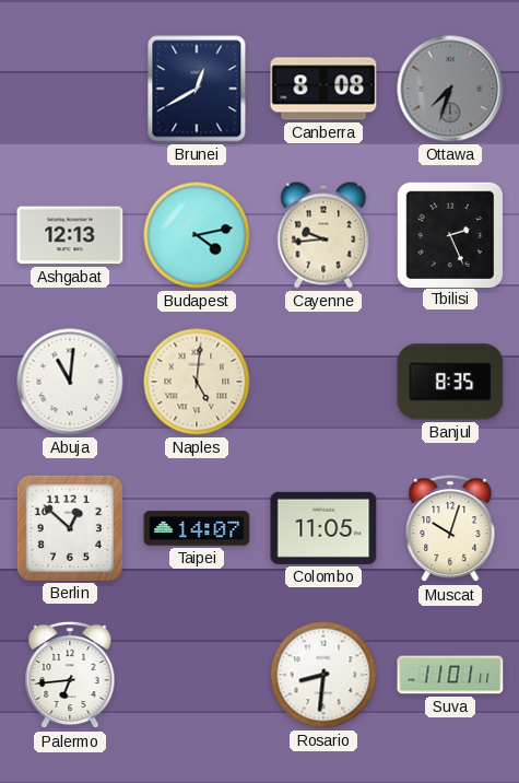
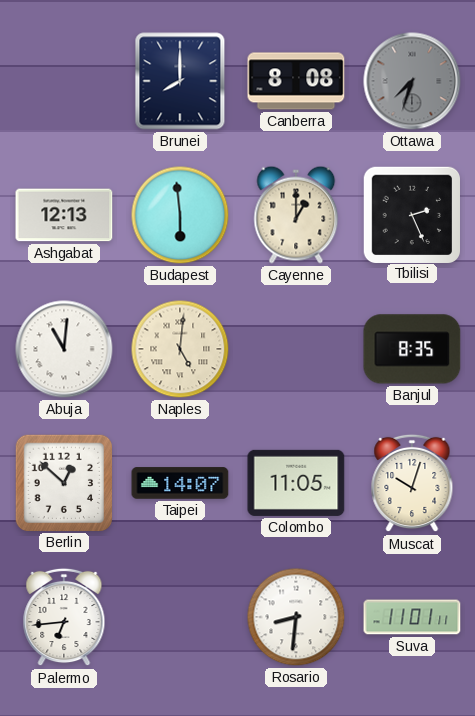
Brunei: 12:40 -> 8:00
Budapest: 4:13 -> 5:59
Cayenne: 9:44 -> 1:00
